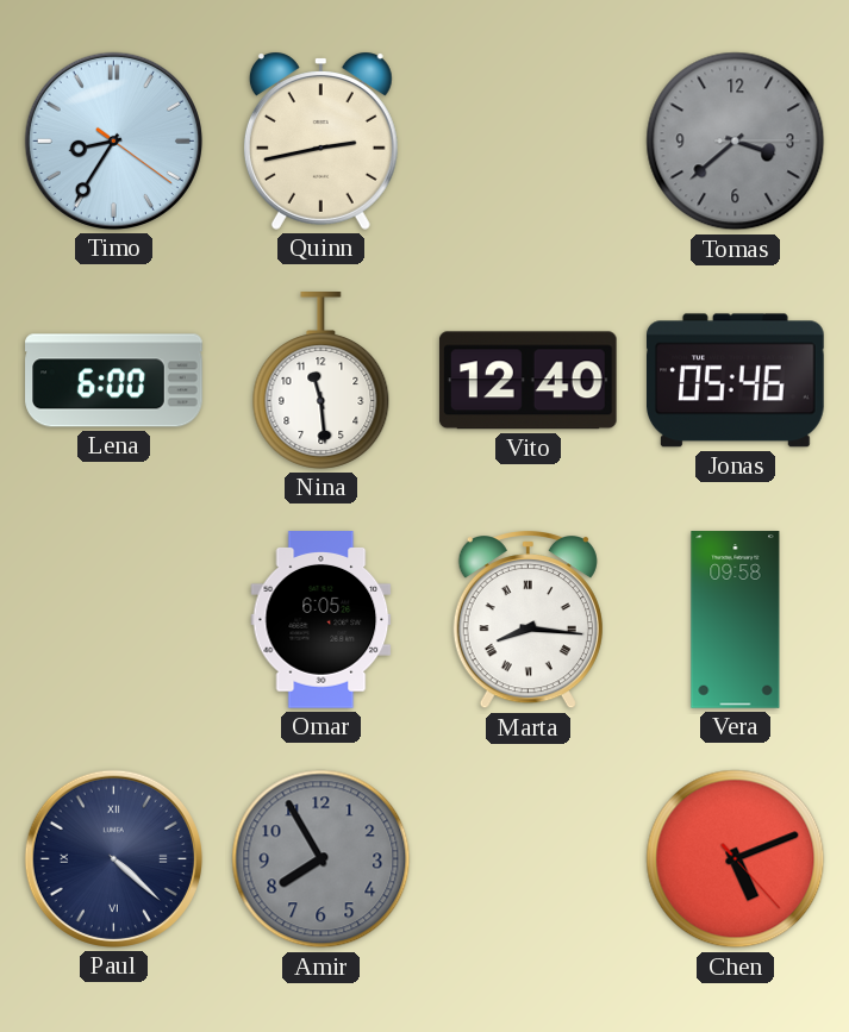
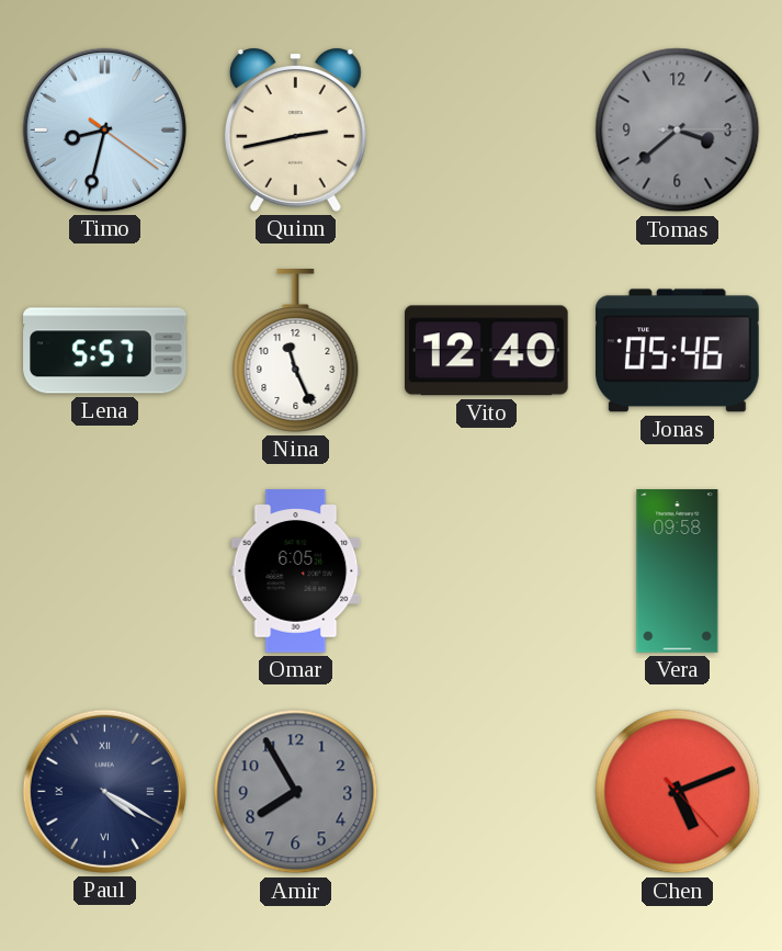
Timo: 8:35 -> 8:32
Lena: 6:00 -> 5:57
Nina: 11:29 -> 11:26
Marta: 8:16 -> none
Paul: 4:22 -> 4:20
